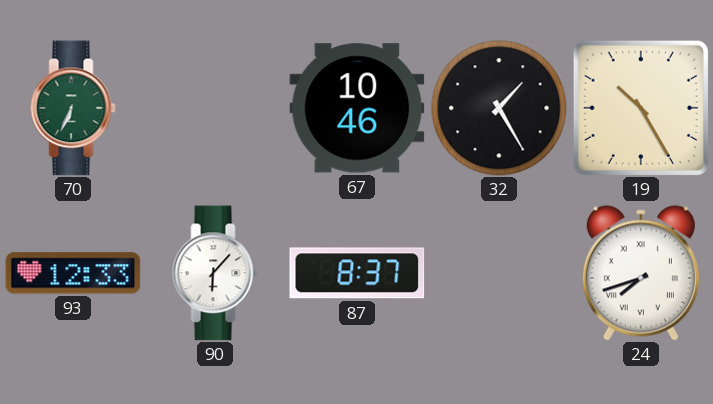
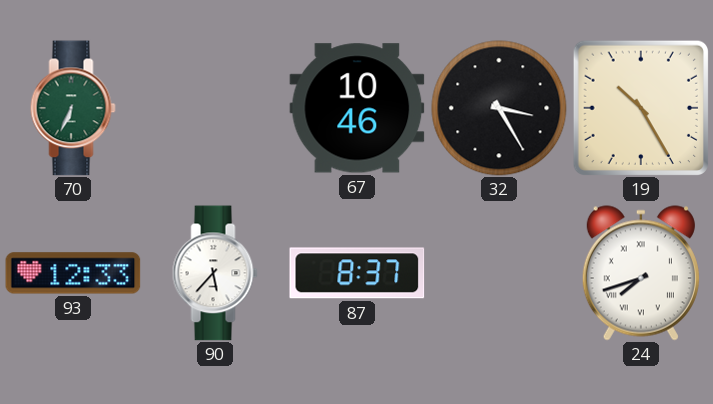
32: 1:25 -> 3:25
90: 6:07 -> 5:37
